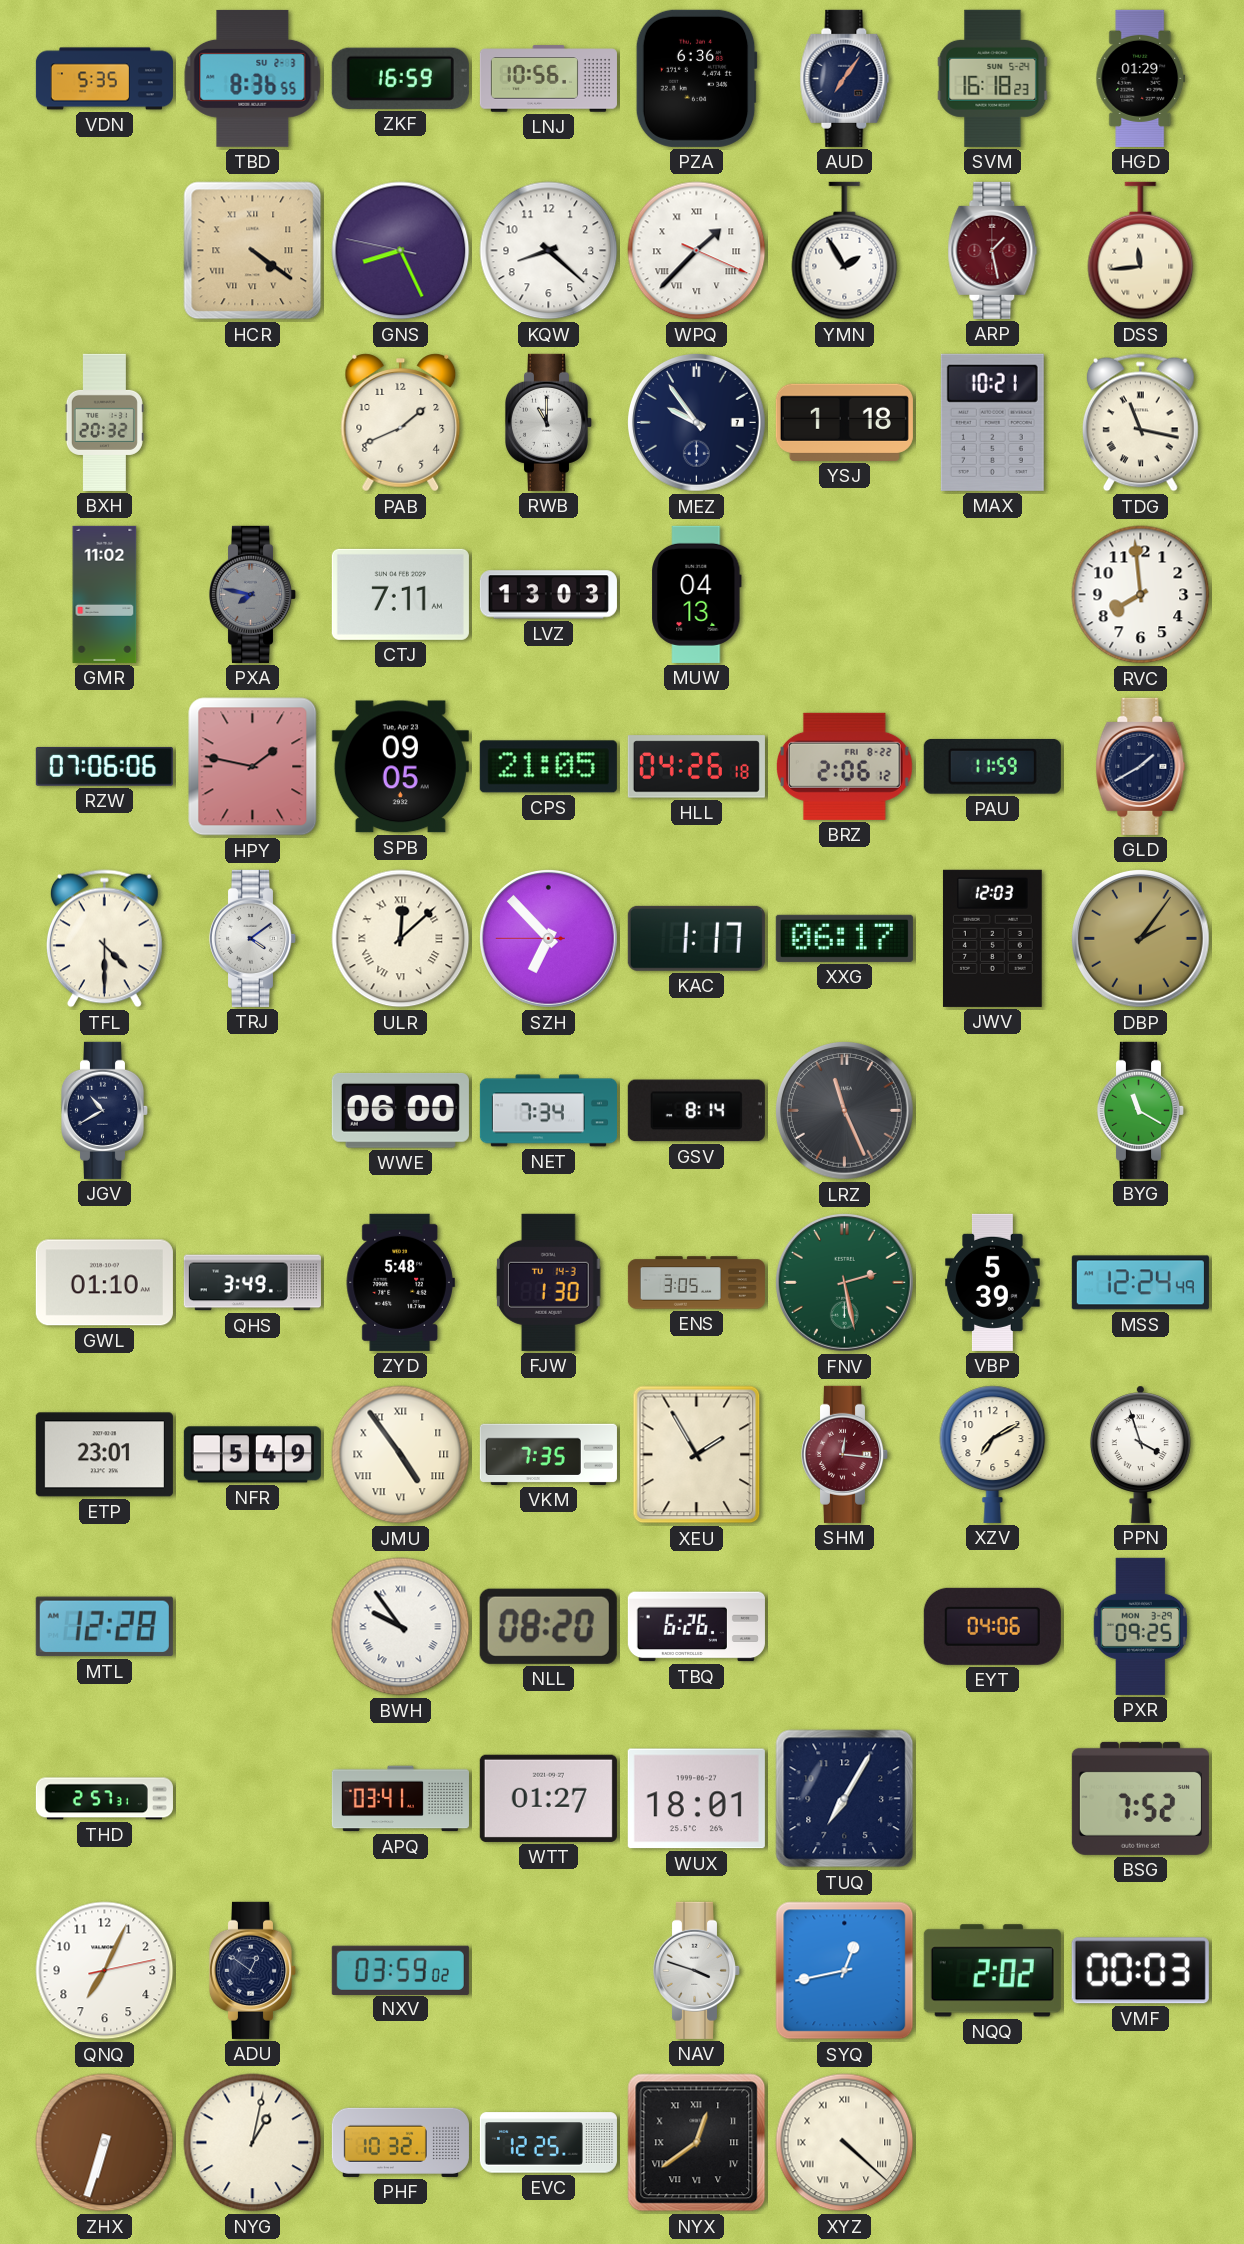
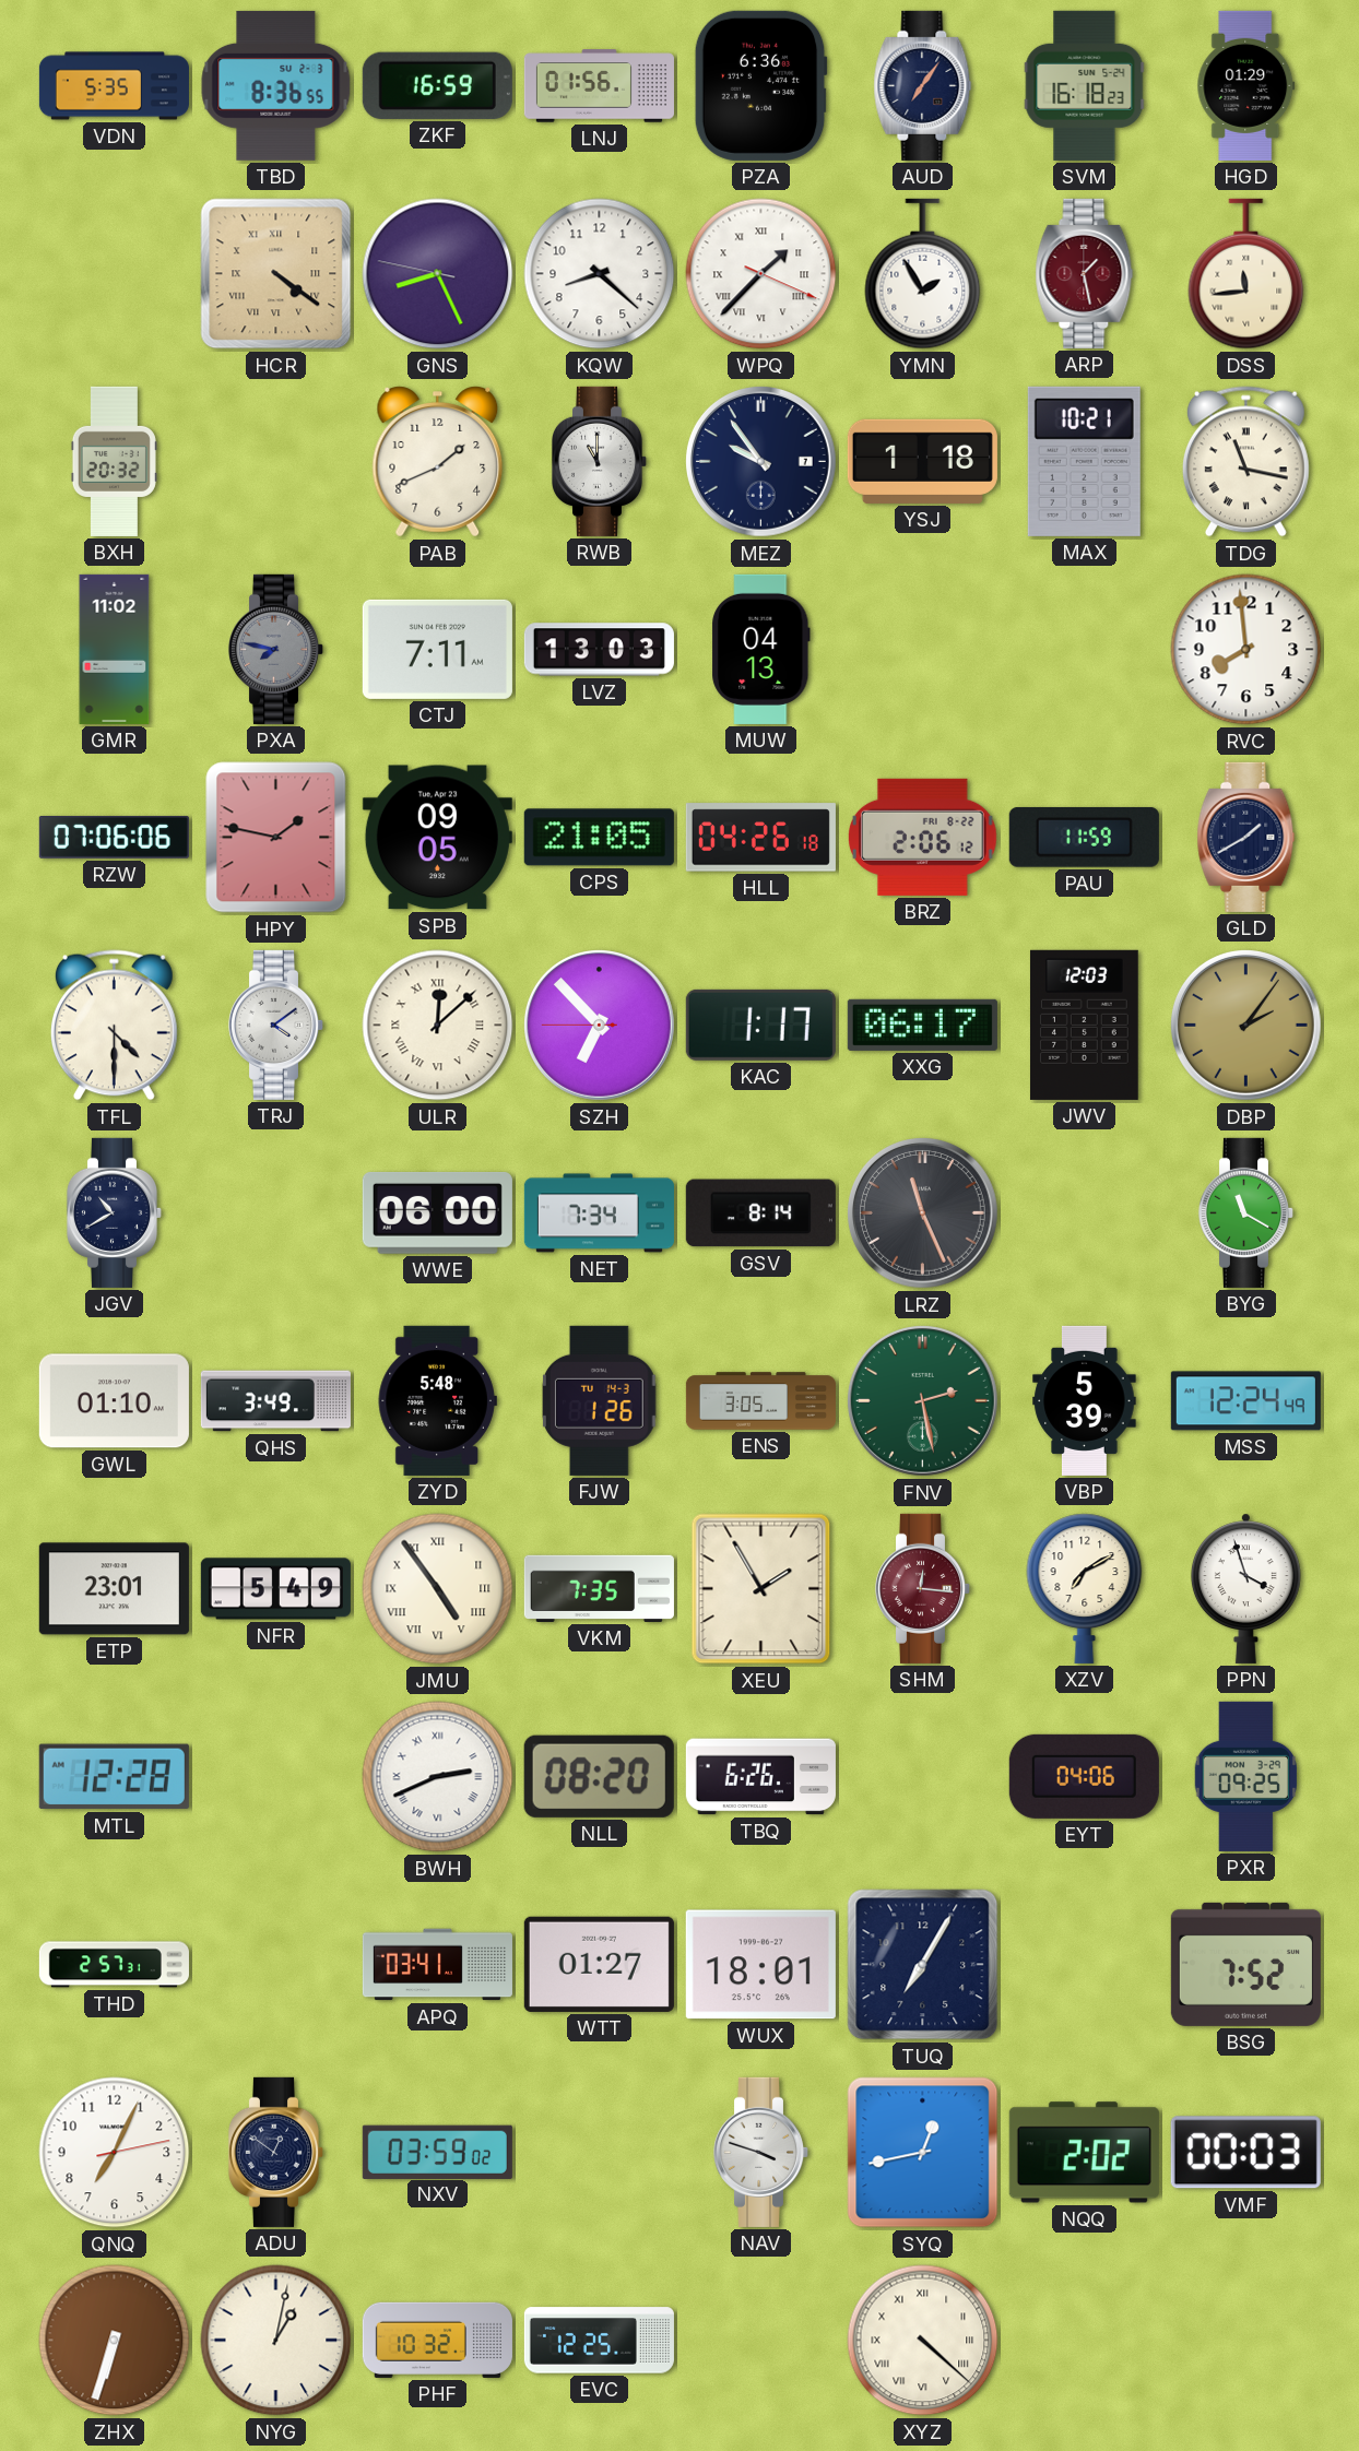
LNJ: 10:56 -> 01:56
FJW: 1:30 -> 1:26
BWH: 9:54 -> 2:41
NYX: 12:39 -> none
